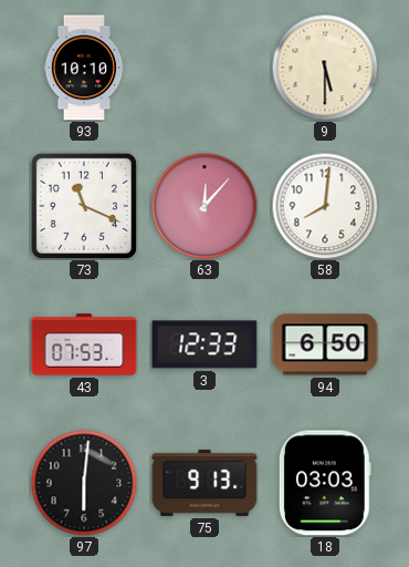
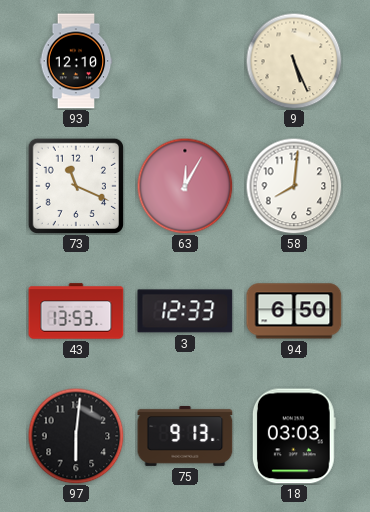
93: 10:10 -> 12:10
9: 5:30 -> 5:26
63: 12:07 -> 12:05
43: 07:53 -> 13:53
